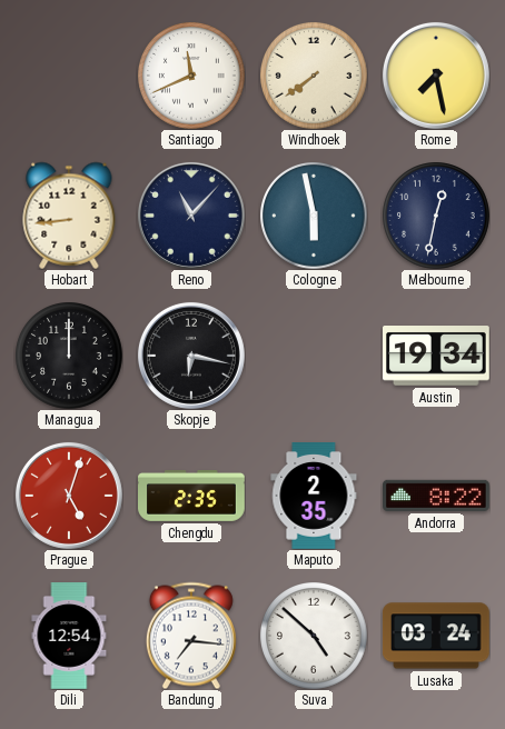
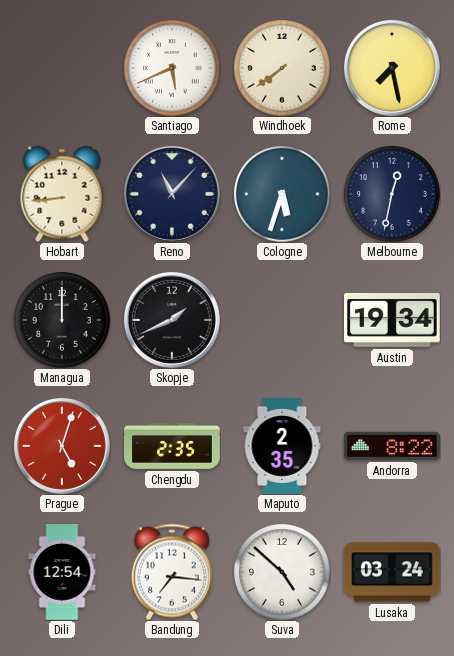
Santiago: 11:41 -> 5:41
Cologne: 5:58 -> 5:33
Skopje: 6:17 -> 1:41
